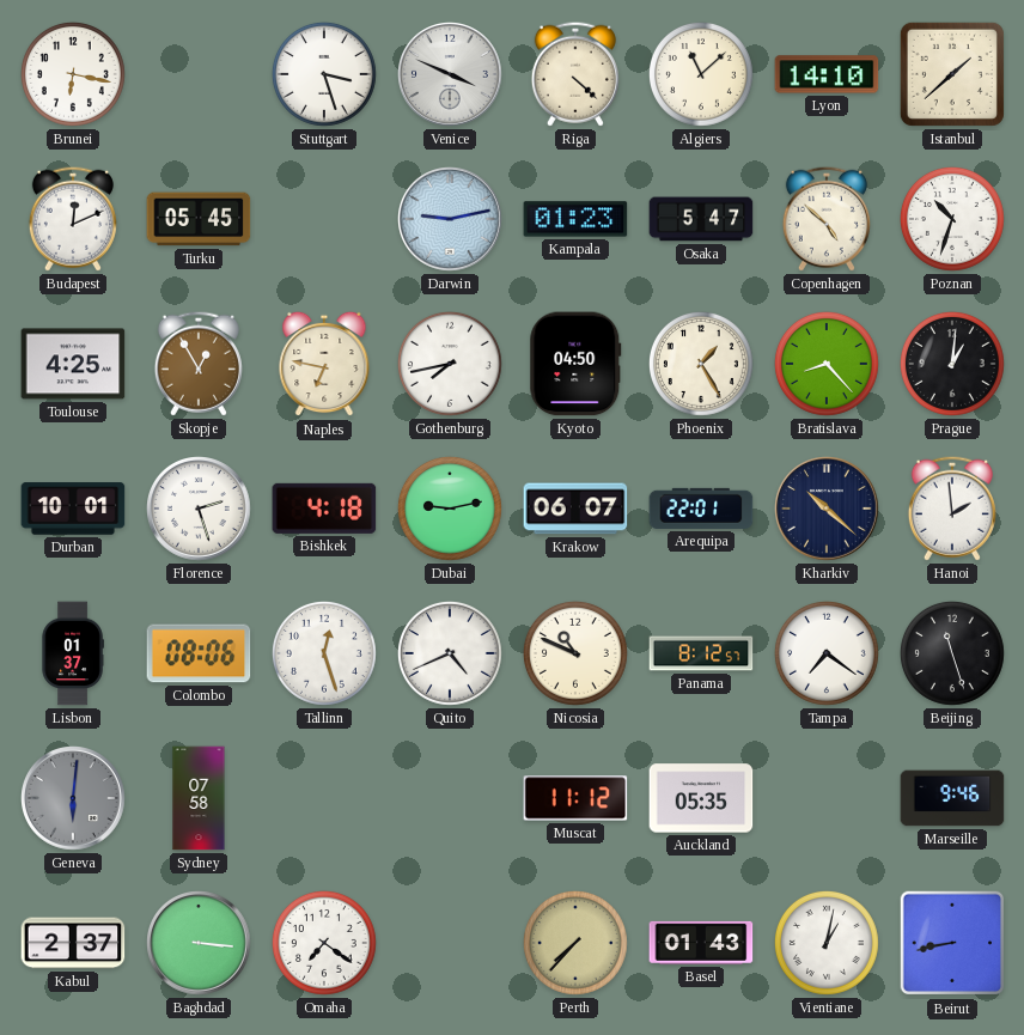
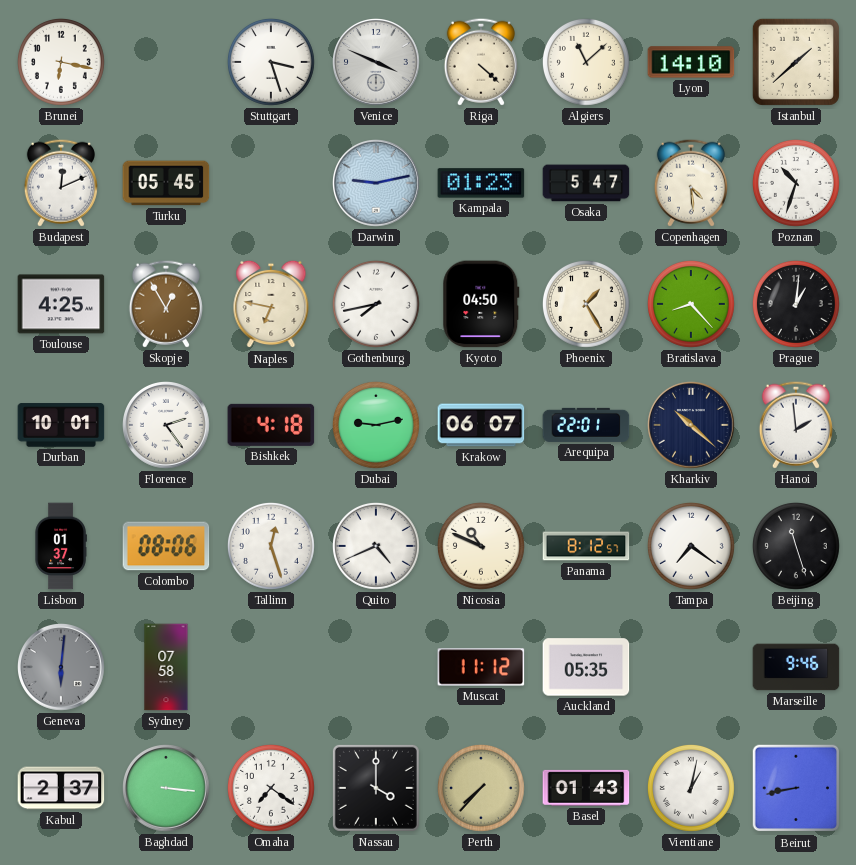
Copenhagen: 4:52 -> 4:29
Florence: 2:27 -> 2:24
Nassau: none -> 4:00
